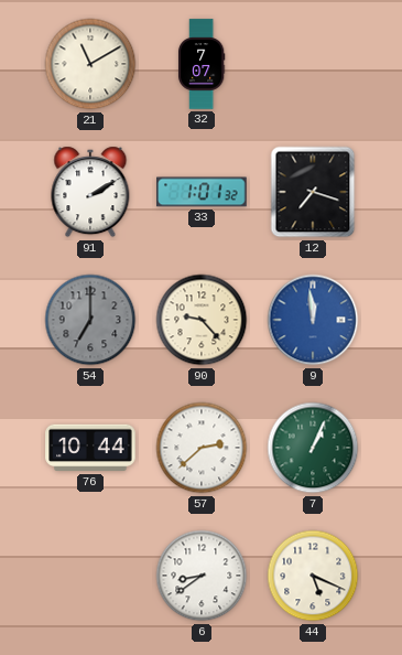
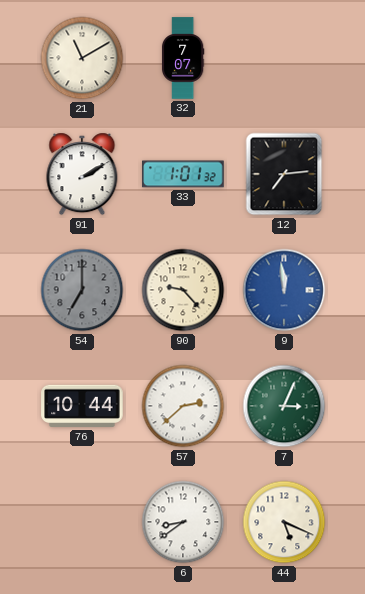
12: 7:18 -> 7:14
7: 1:04 -> 3:04
